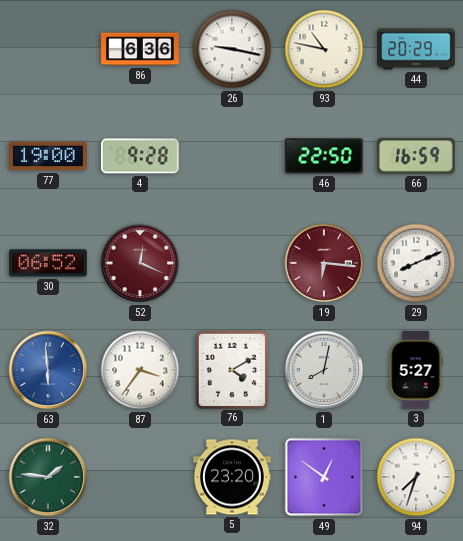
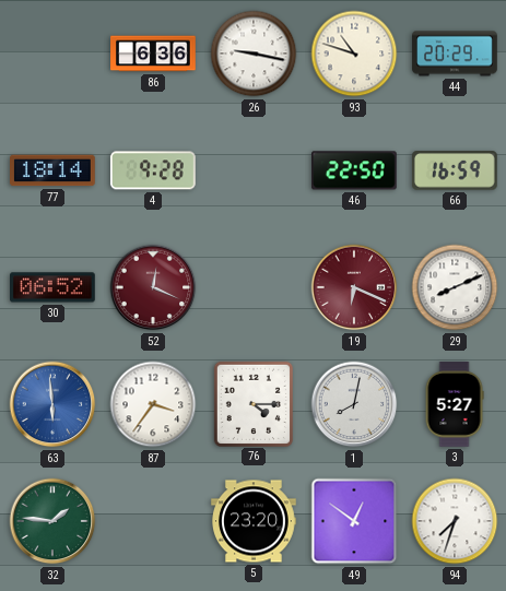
93: 10:47 -> 10:48
77: 19:00 -> 18:14
19: 6:16 -> 6:19
76: 4:10 -> 4:15
